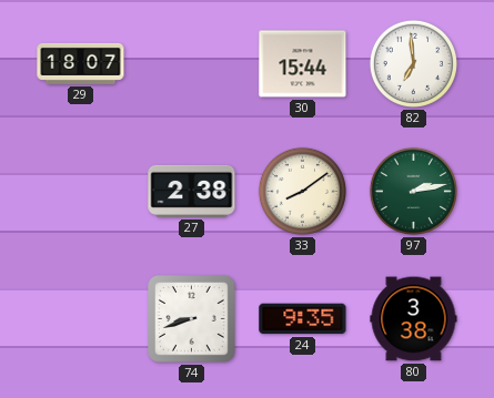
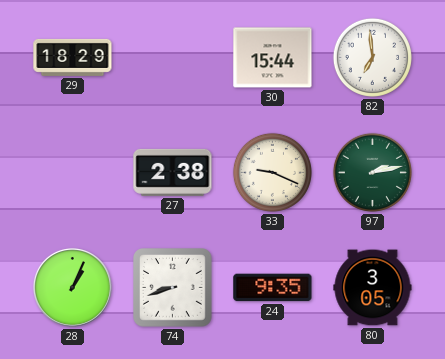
29: 18:07 -> 18:29
33: 8:09 -> 9:19
28: none -> 1:04
80: 3:38 -> 3:05
